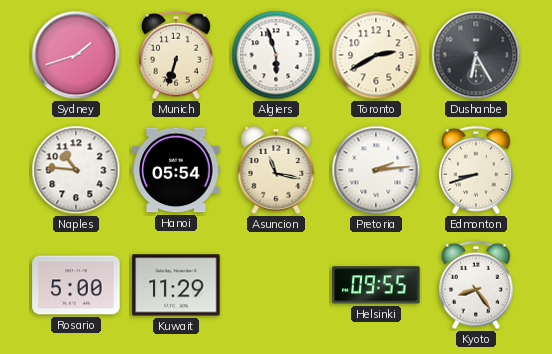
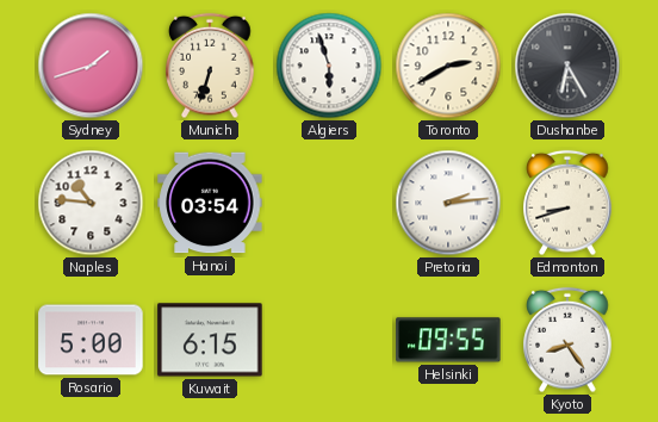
Hanoi: 05:54 -> 03:54
Asuncion: 11:17 -> none
Kuwait: 11:29 -> 6:15
